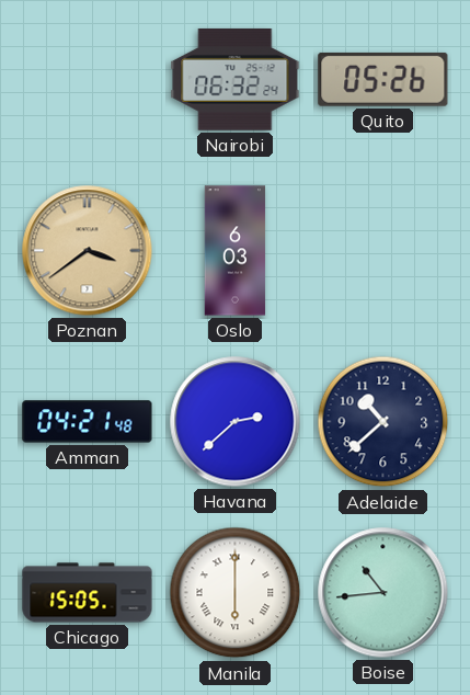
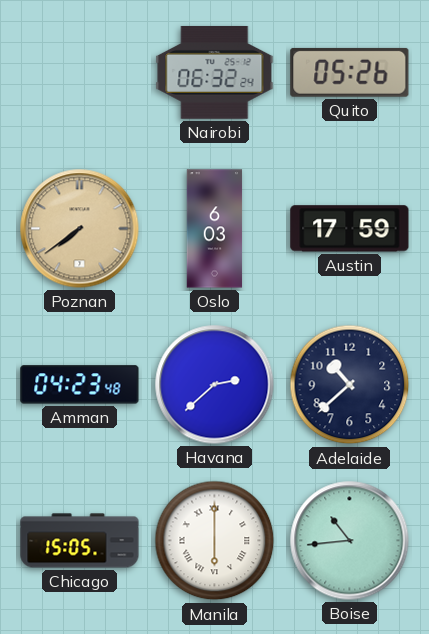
Poznan: 3:39 -> 7:39
Austin: none -> 17:59
Amman: 04:21 -> 04:23
